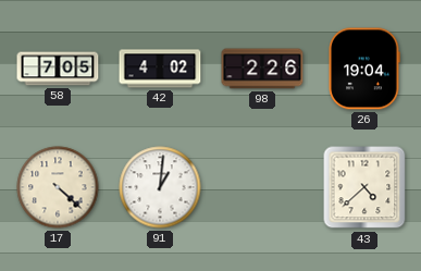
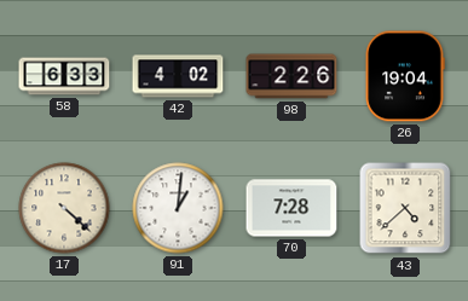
58: 7:05 -> 6:33
70: none -> 7:28
